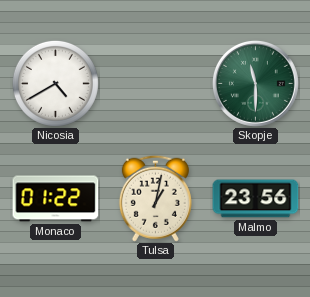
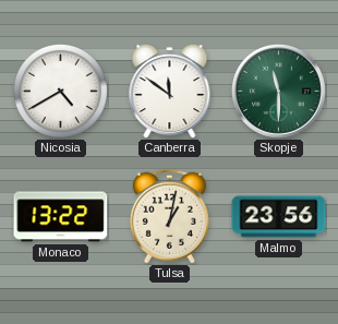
Canberra: none -> 11:51
Monaco: 01:22 -> 13:22
